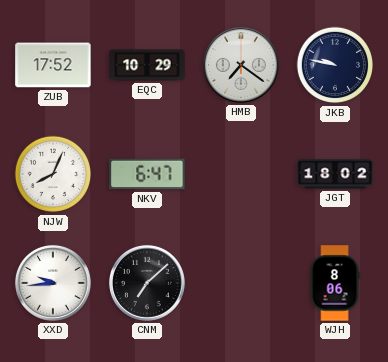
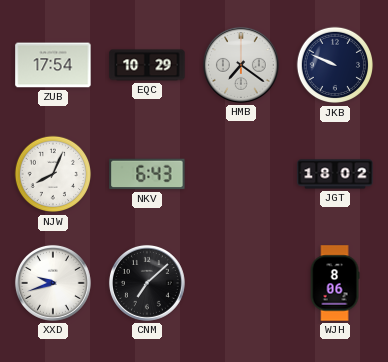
ZUB: 17:52 -> 17:54
JKB: 9:47 -> 9:49
NKV: 6:47 -> 6:43
XXD: 9:44 -> 9:42
